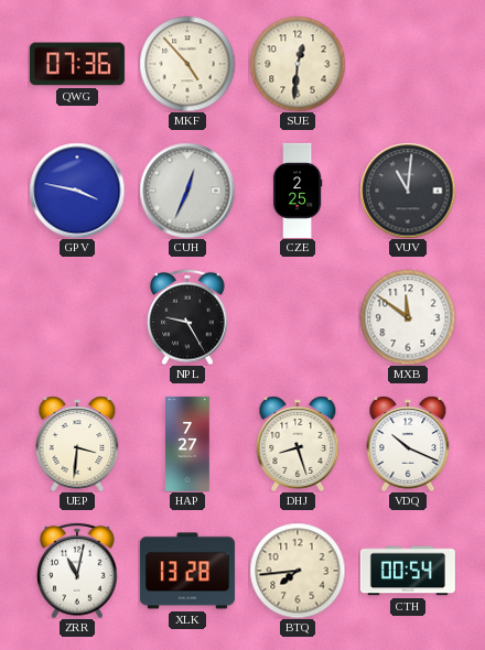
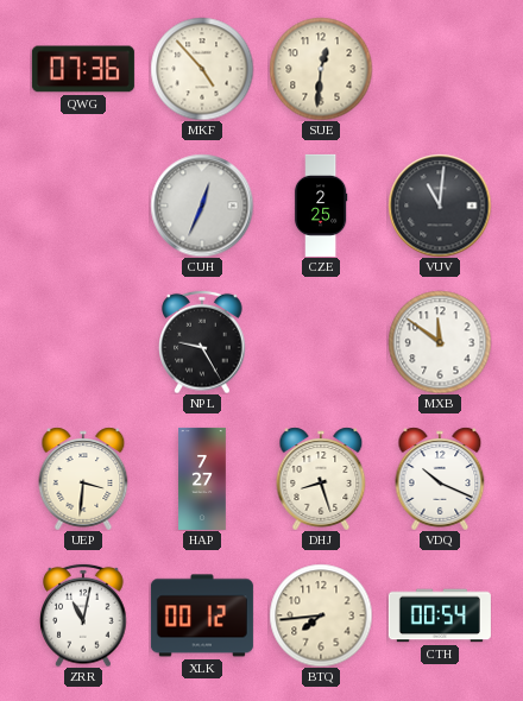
GPV: 3:47 -> none
XLK: 13:28 -> 00:12
